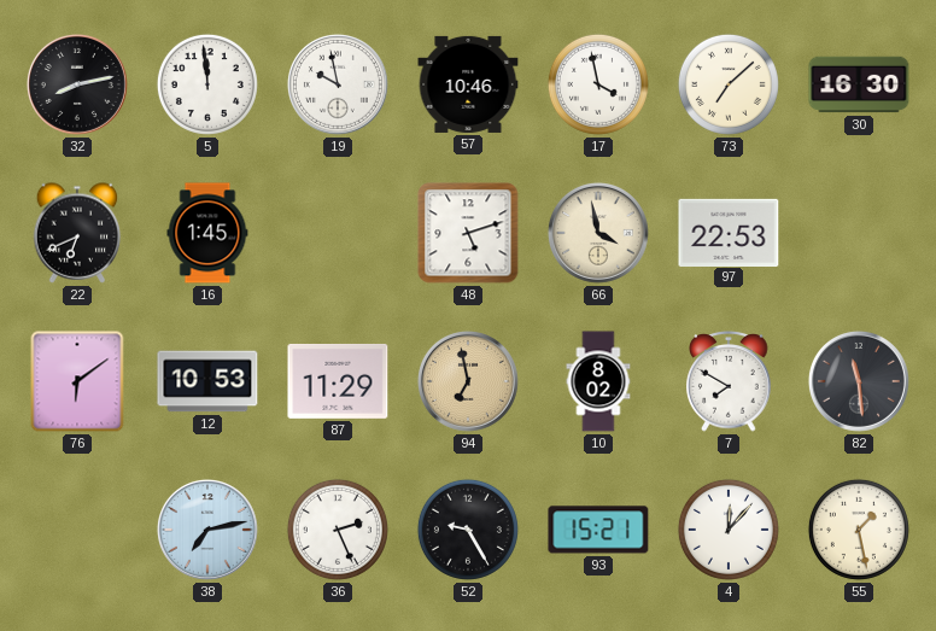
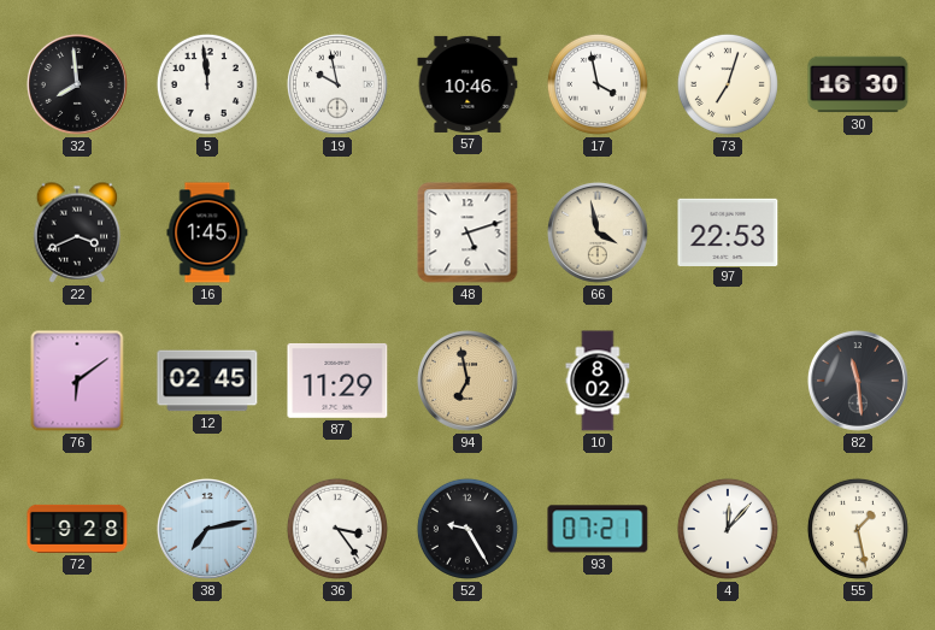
32: 8:13 -> 7:59
73: 7:08 -> 7:03
22: 6:41 -> 3:41
12: 10:53 -> 02:45
7: 7:50 -> none
72: none -> 9:28
36: 2:26 -> 3:24
93: 15:21 -> 07:21
